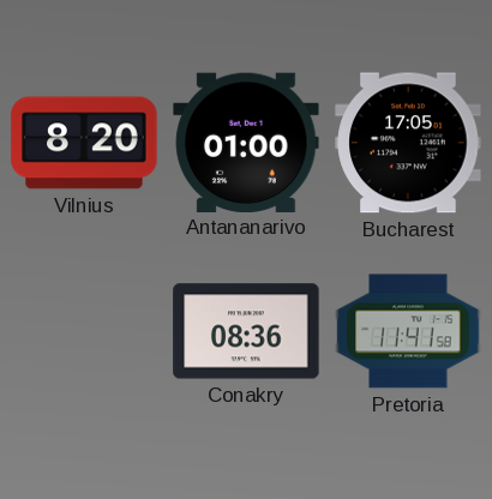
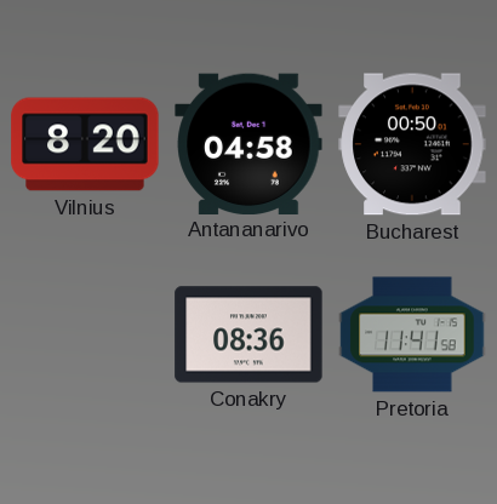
Antananarivo: 01:00 -> 04:58
Bucharest: 17:05 -> 00:50
